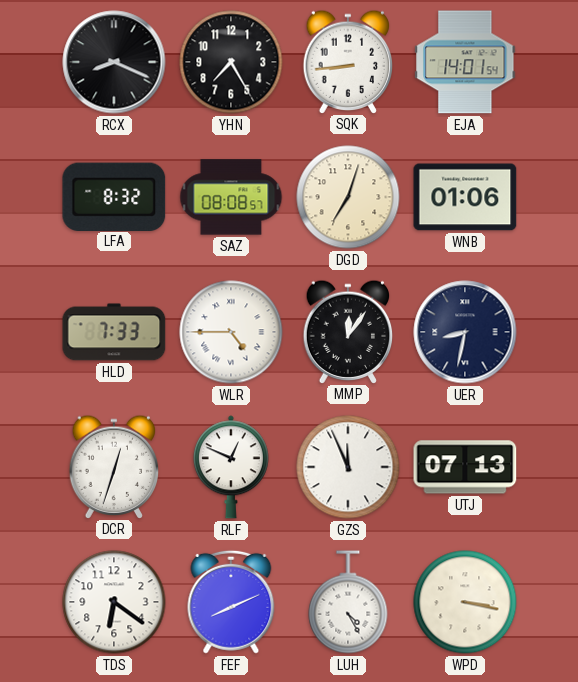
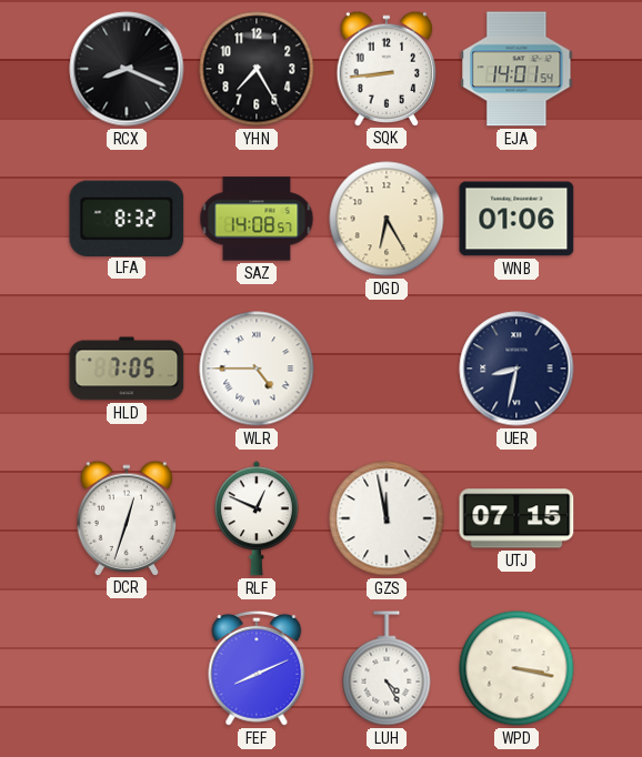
SAZ: 08:08 -> 14:08
DGD: 7:03 -> 6:25
HLD: 7:33 -> 7:05
MMP: 12:06 -> none
GZS: 11:56 -> 11:58
UTJ: 07:13 -> 07:15
TDS: 6:21 -> none
